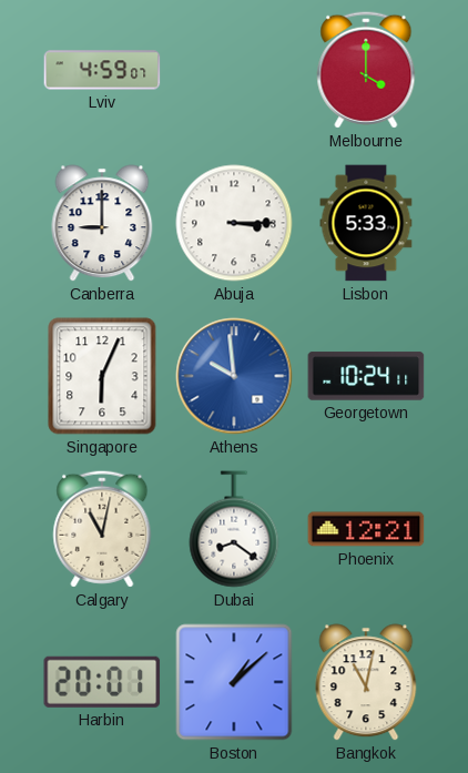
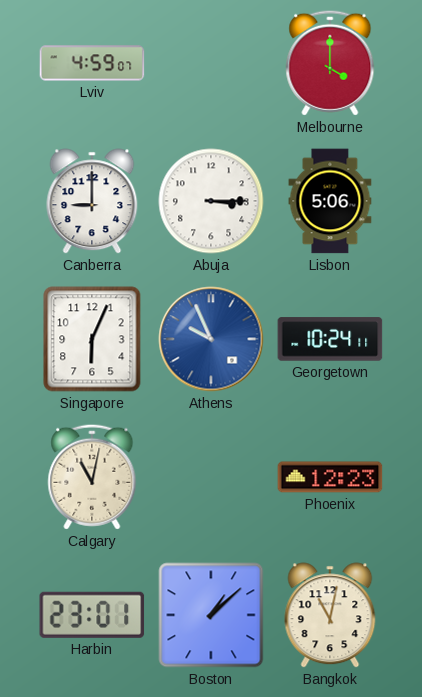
Lisbon: 5:33 -> 5:06
Athens: 9:59 -> 9:56
Dubai: 8:21 -> none
Phoenix: 12:21 -> 12:23
Harbin: 20:01 -> 23:01
